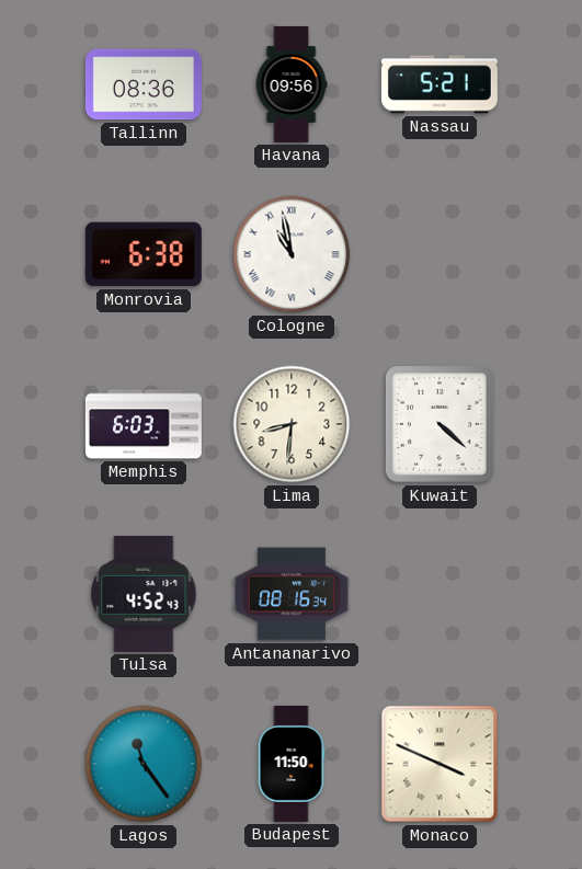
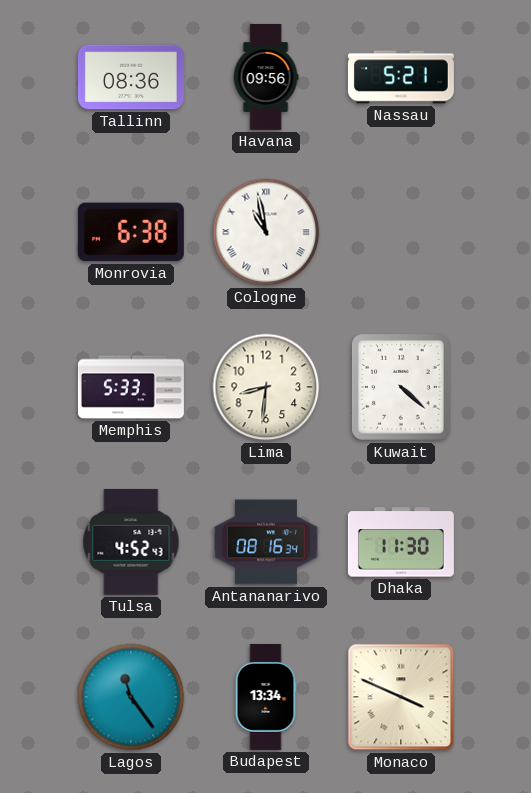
Memphis: 6:03 -> 5:33
Dhaka: none -> 11:30
Budapest: 11:50 -> 13:34
